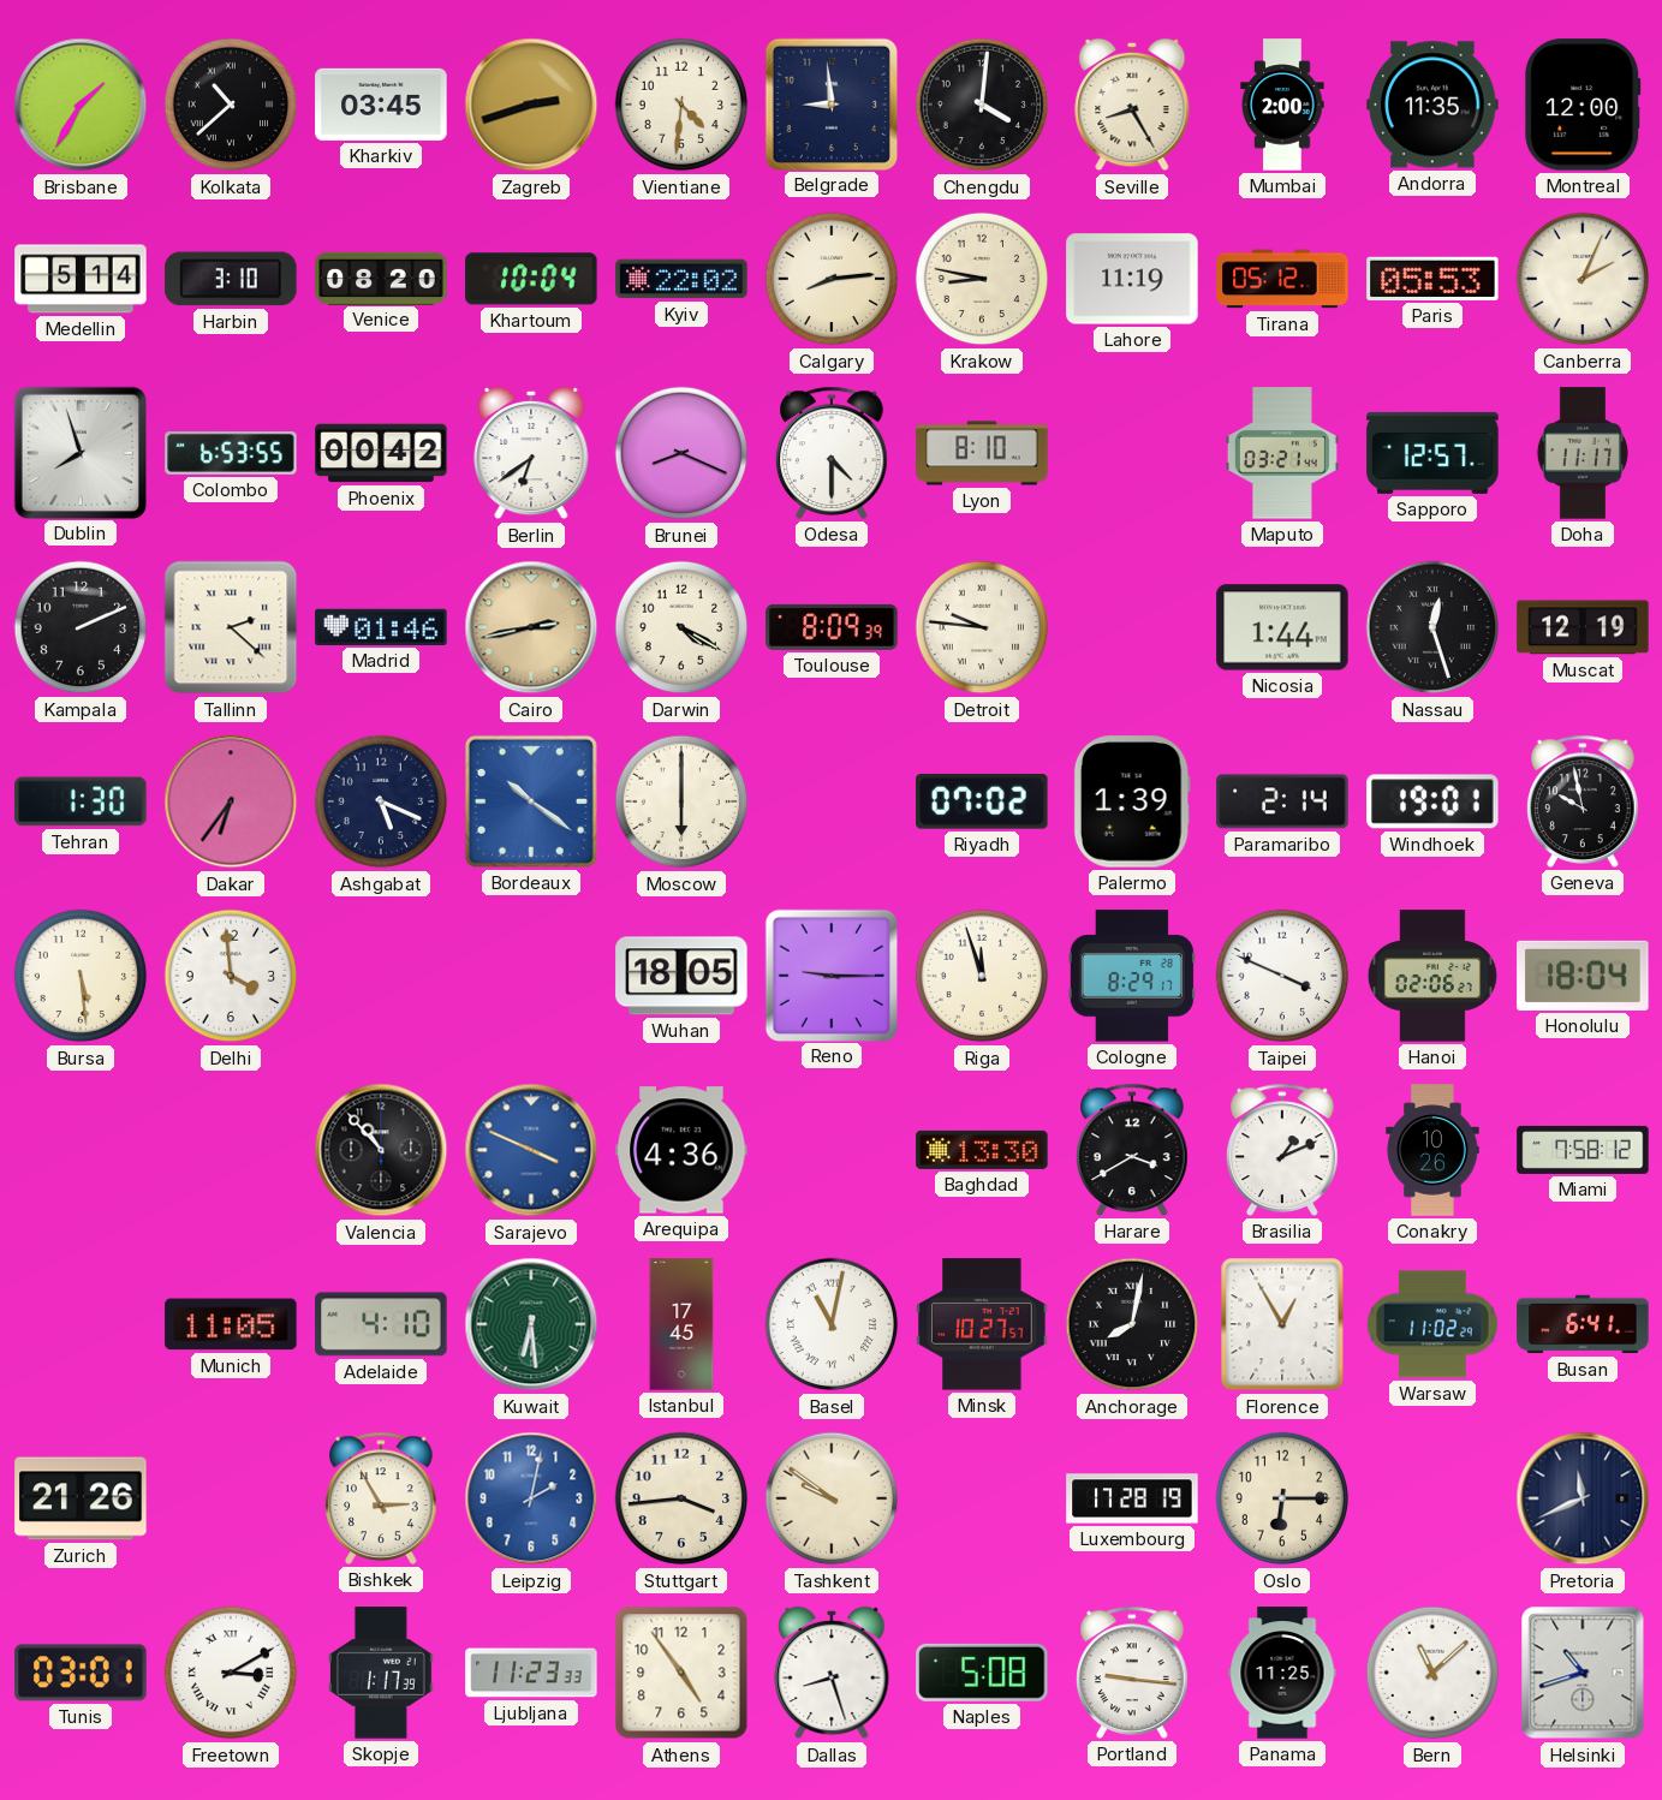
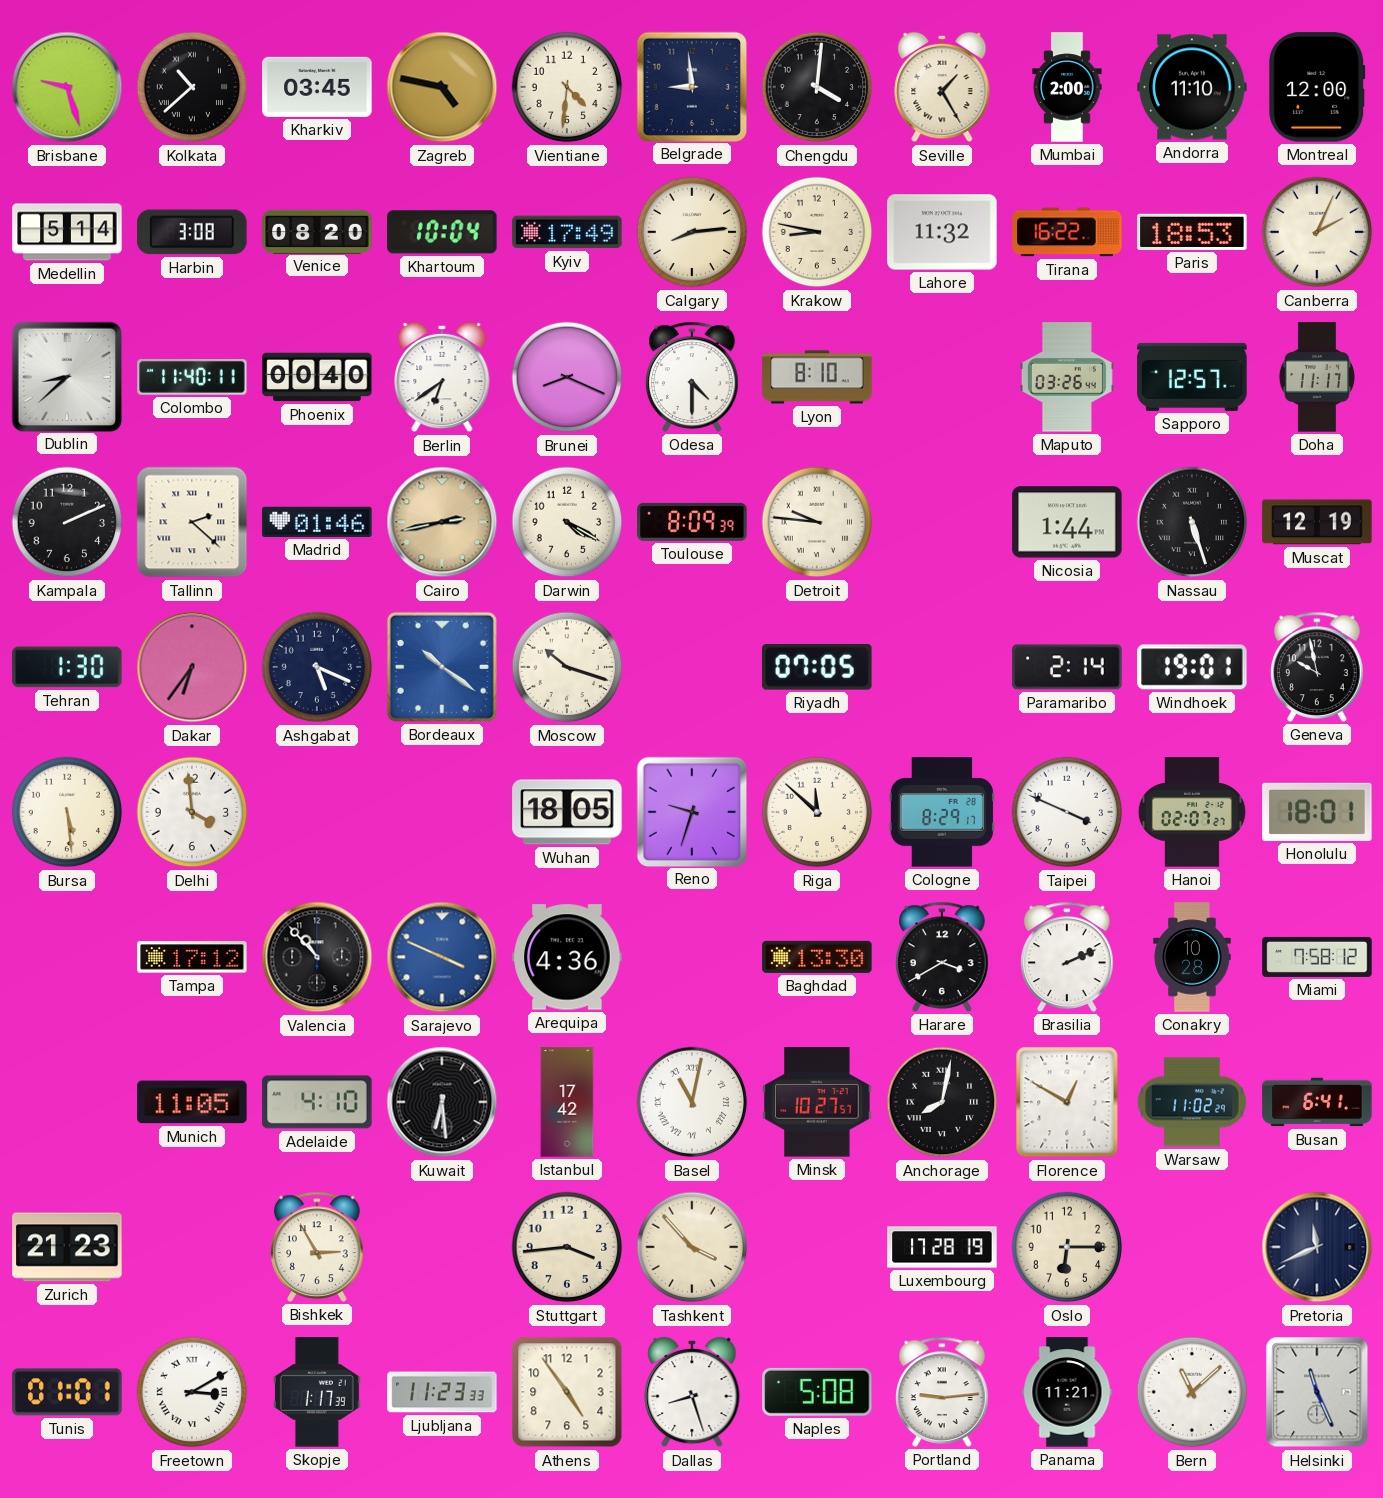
Brisbane: 1:35 -> 9:27
Zagreb: 2:42 -> 4:47
Seville: 8:25 -> 1:25
Andorra: 11:35 -> 11:10
Harbin: 3:10 -> 3:08
Kyiv: 22:02 -> 17:49
Lahore: 11:19 -> 11:32
Tirana: 05:12 -> 16:22
Paris: 05:53 -> 18:53
Dublin: 7:57 -> 8:38
Colombo: 6:53 -> 11:40
Phoenix: 00:42 -> 00:40
Maputo: 03:21 -> 03:26
Nassau: 12:27 -> 5:27
Moscow: 6:00 -> 10:18
Riyadh: 07:02 -> 07:05
Palermo: 1:39 -> none
Reno: 9:15 -> 9:33
Riga: 11:57 -> 11:52
Hanoi: 02:06 -> 02:07
Honolulu: 18:04 -> 18:01
Tampa: none -> 17:12
Brasilia: 1:11 -> 2:11
Conakry: 10:26 -> 10:28
Kuwait dial: green -> black
Istanbul: 17:45 -> 17:42
Florence: 12:55 -> 12:50
Zurich: 21:26 -> 21:23
Leipzig: 2:02 -> none
Tashkent: 9:51 -> 3:53
Tunis: 03:01 -> 01:01
Portland: 9:16 -> 9:14
Panama: 11:25 -> 11:21
Helsinki: 10:42 -> 11:26
